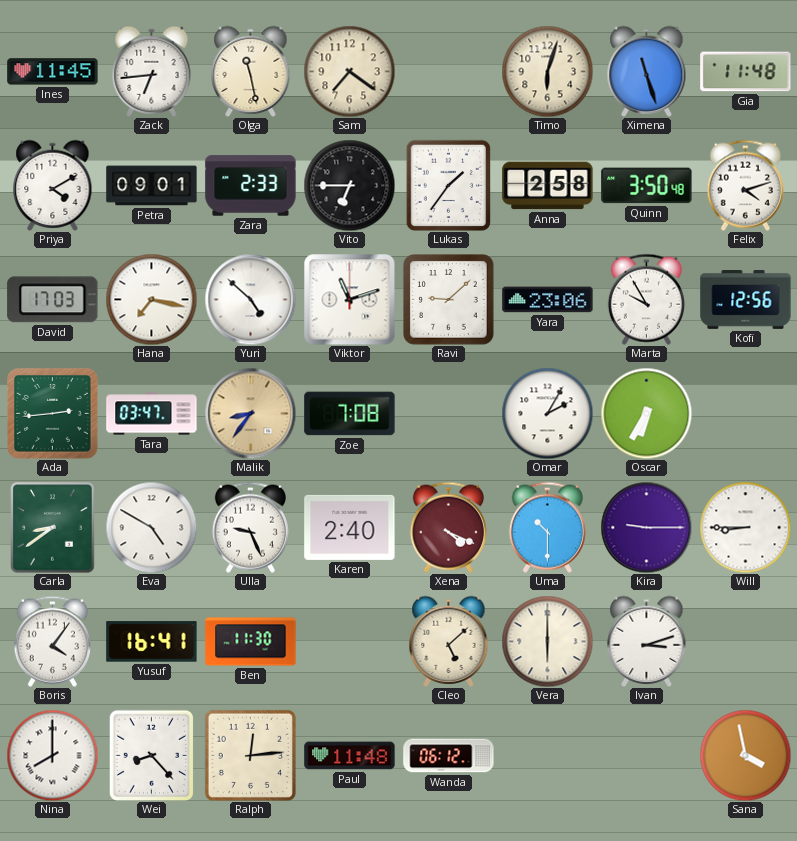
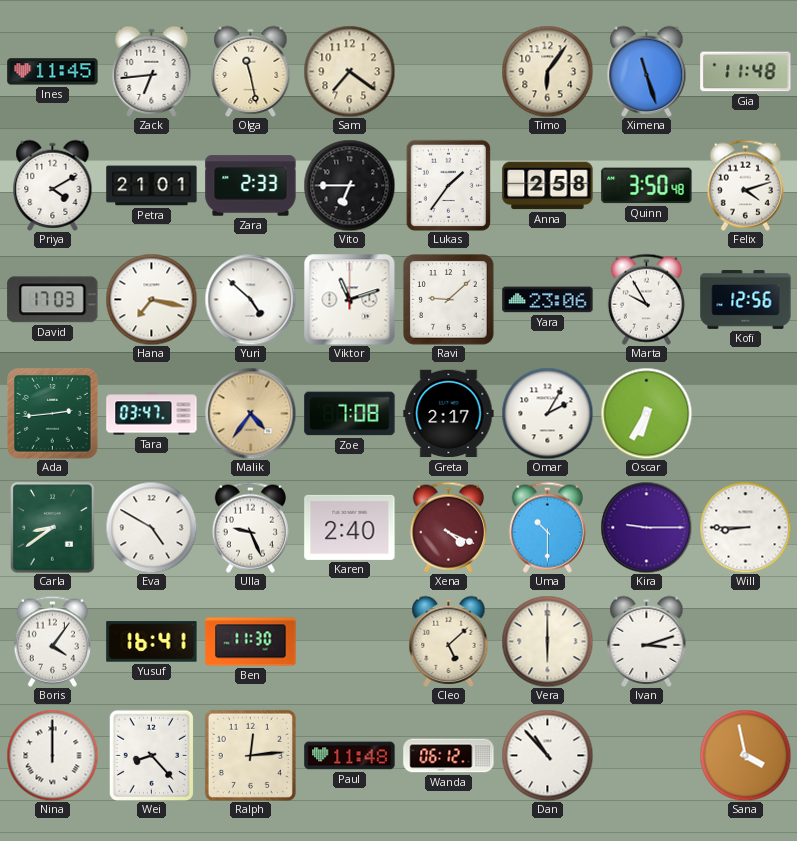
Timo: 6:03 -> 6:06
Petra: 09:01 -> 21:01
Malik: 8:36 -> 4:36
Greta: none -> 2:17
Nina: 8:00 -> 12:00
Dan: none -> 10:53
